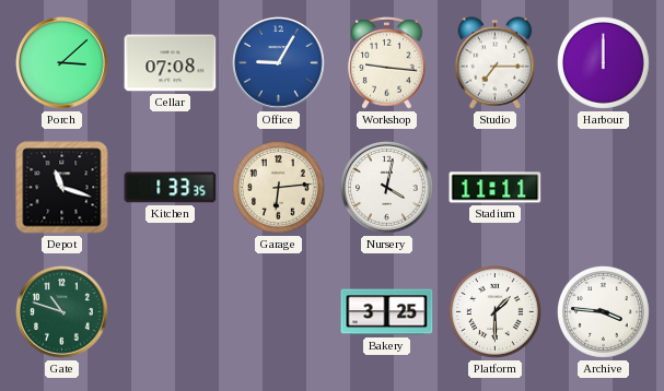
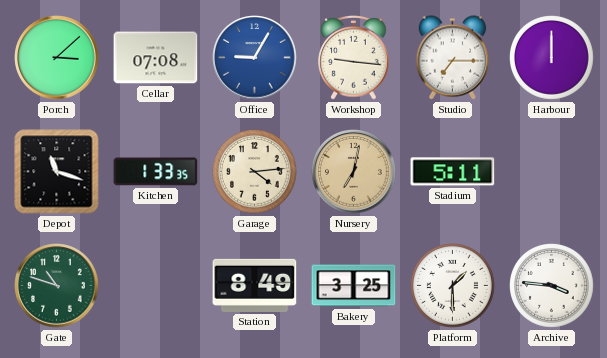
Garage: 6:14 -> 4:14
Nursery: 4:02 -> 7:02
Nursery dial: white -> champagne
Stadium: 11:11 -> 5:11
Station: none -> 8:49
